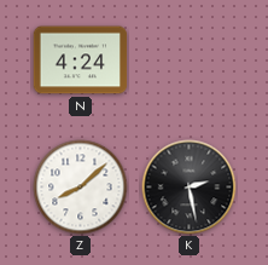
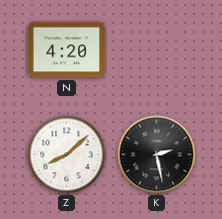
N: 4:24 -> 4:20
